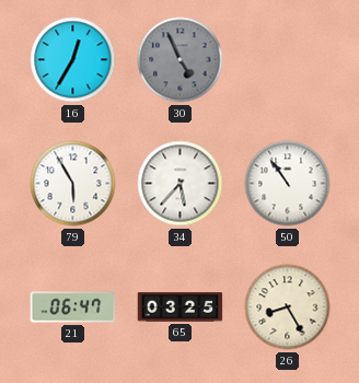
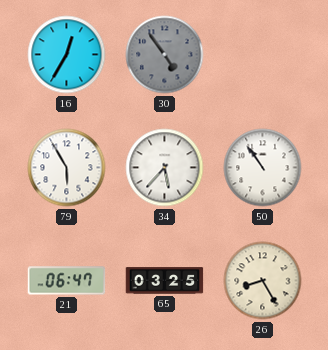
30: 4:56 -> 4:54
